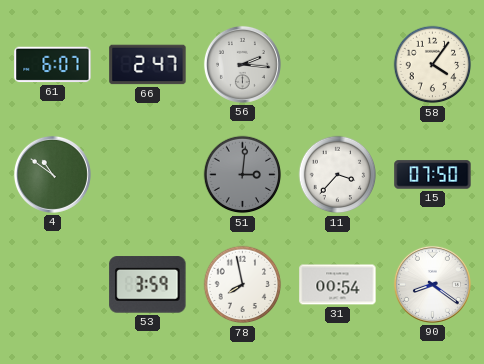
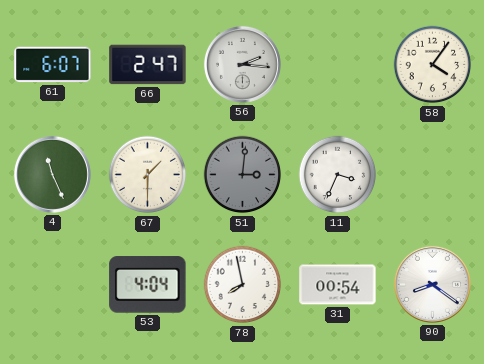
4: 10:51 -> 11:26
67: none -> 1:30
11: 3:37 -> 3:34
15: 07:50 -> none
53: 3:59 -> 4:04
